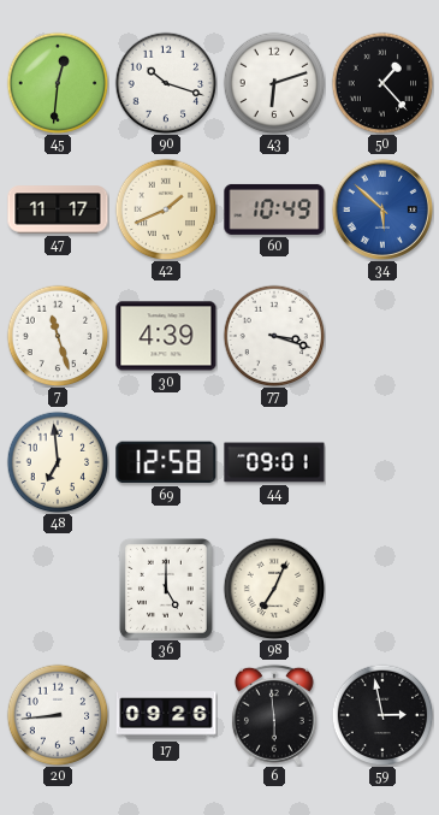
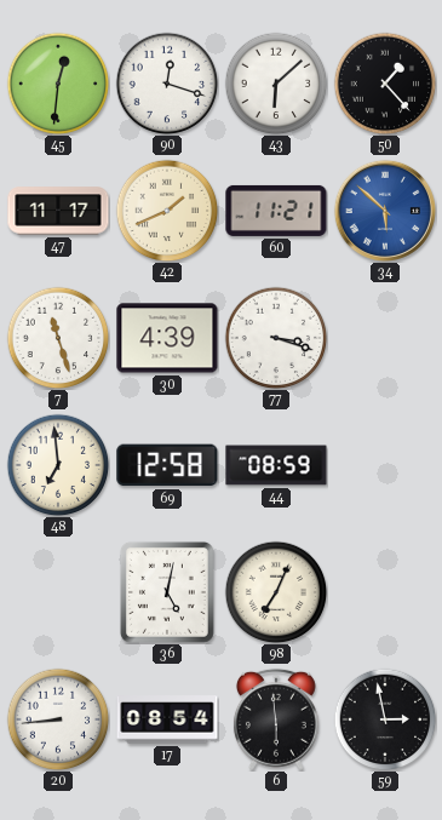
90: 10:18 -> 12:18
43: 6:12 -> 6:08
60: 10:49 -> 11:21
44: 09:01 -> 08:59
36: 5:00 -> 5:02
17: 09:26 -> 08:54
